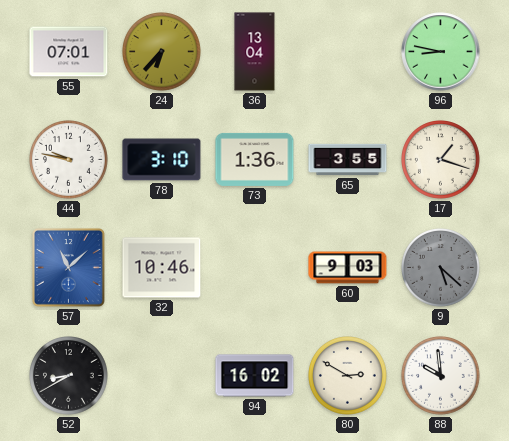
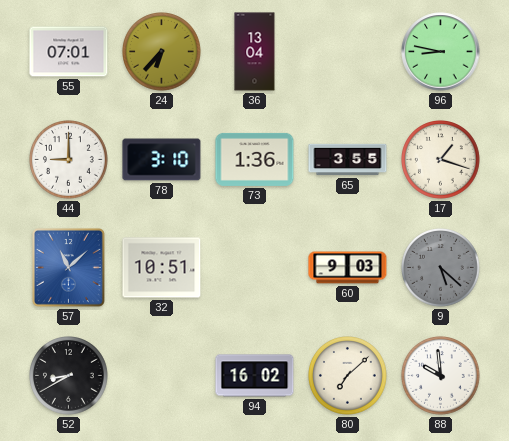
44: 9:47 -> 9:00
32: 10:46 -> 10:51
80: 2:50 -> 7:08
